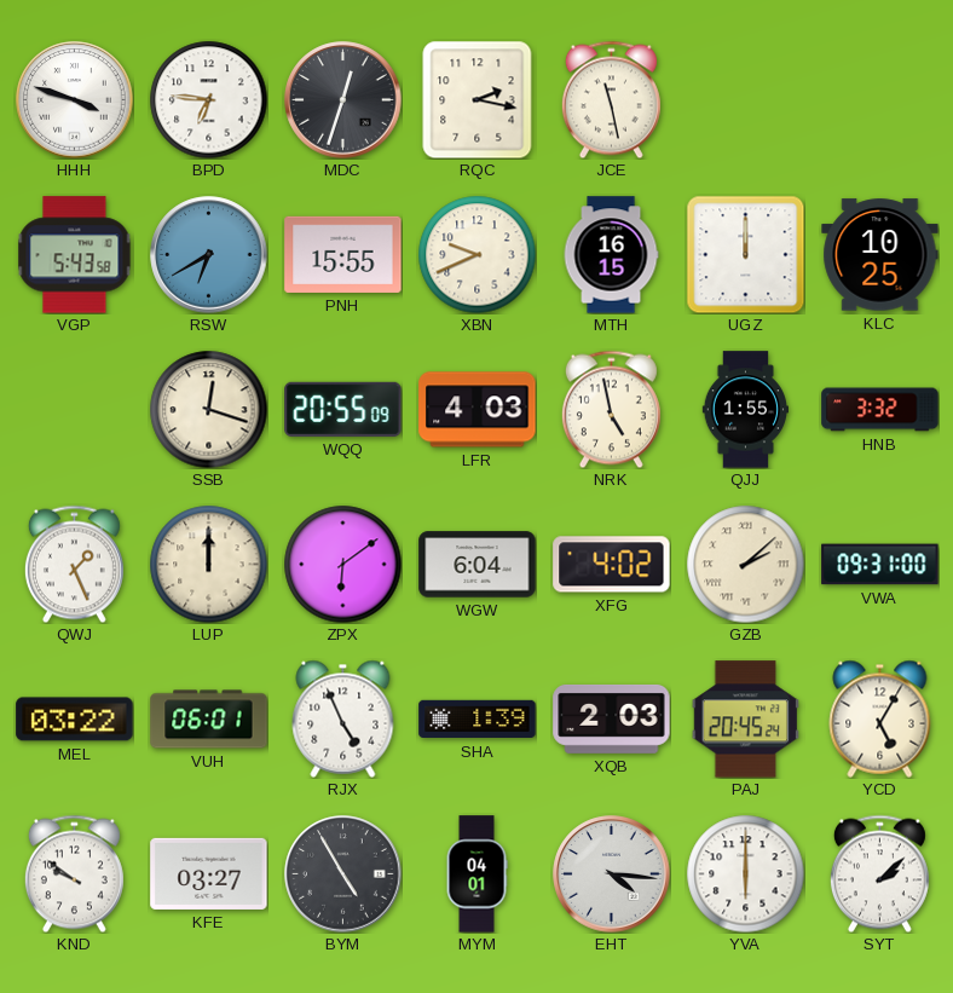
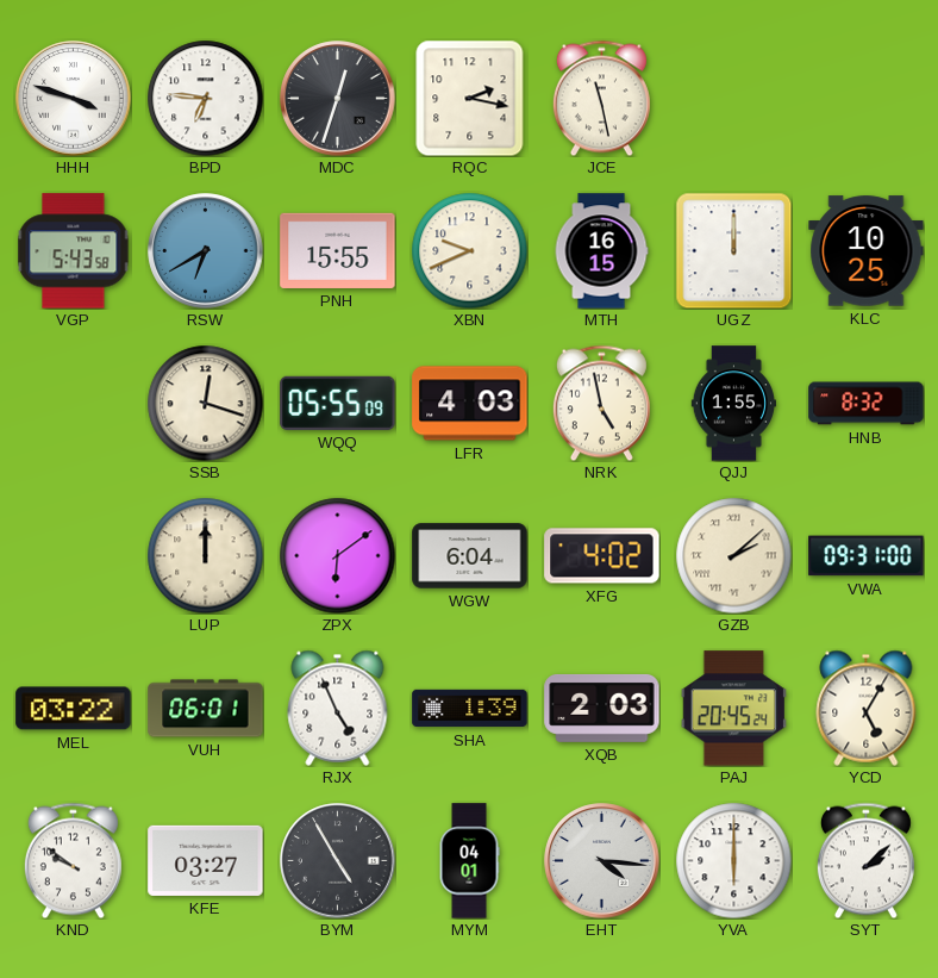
WQQ: 20:55 -> 05:55
HNB: 3:32 -> 8:32
QWJ: 1:26 -> none
